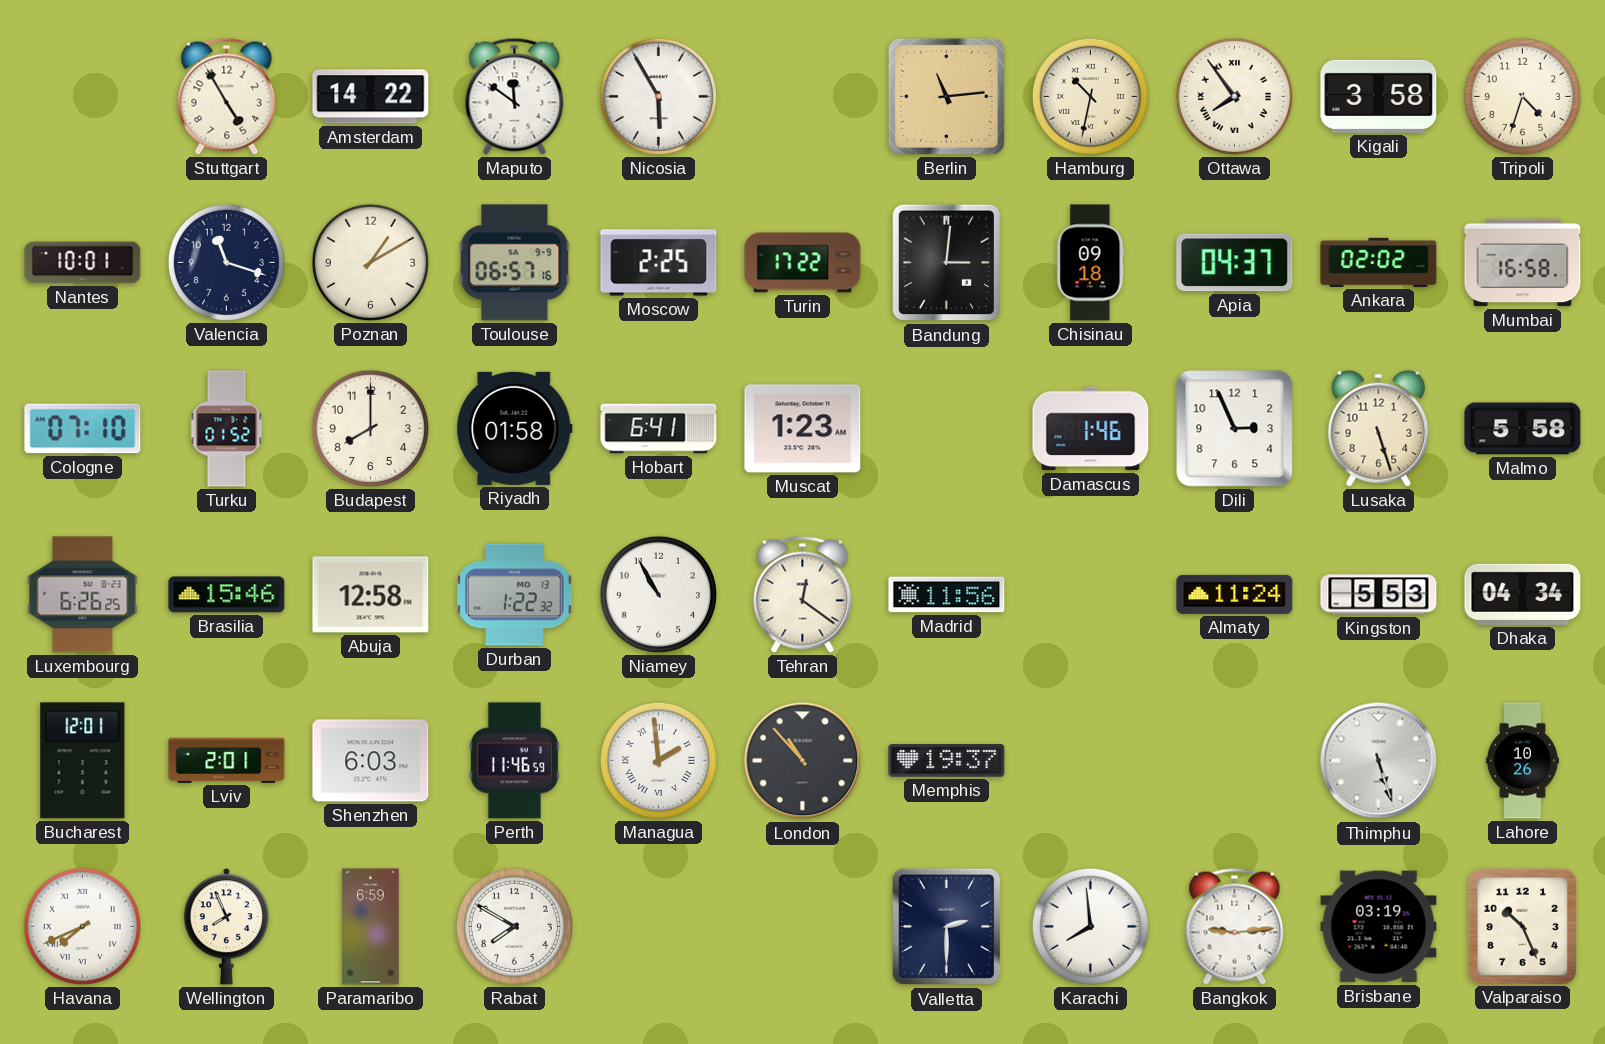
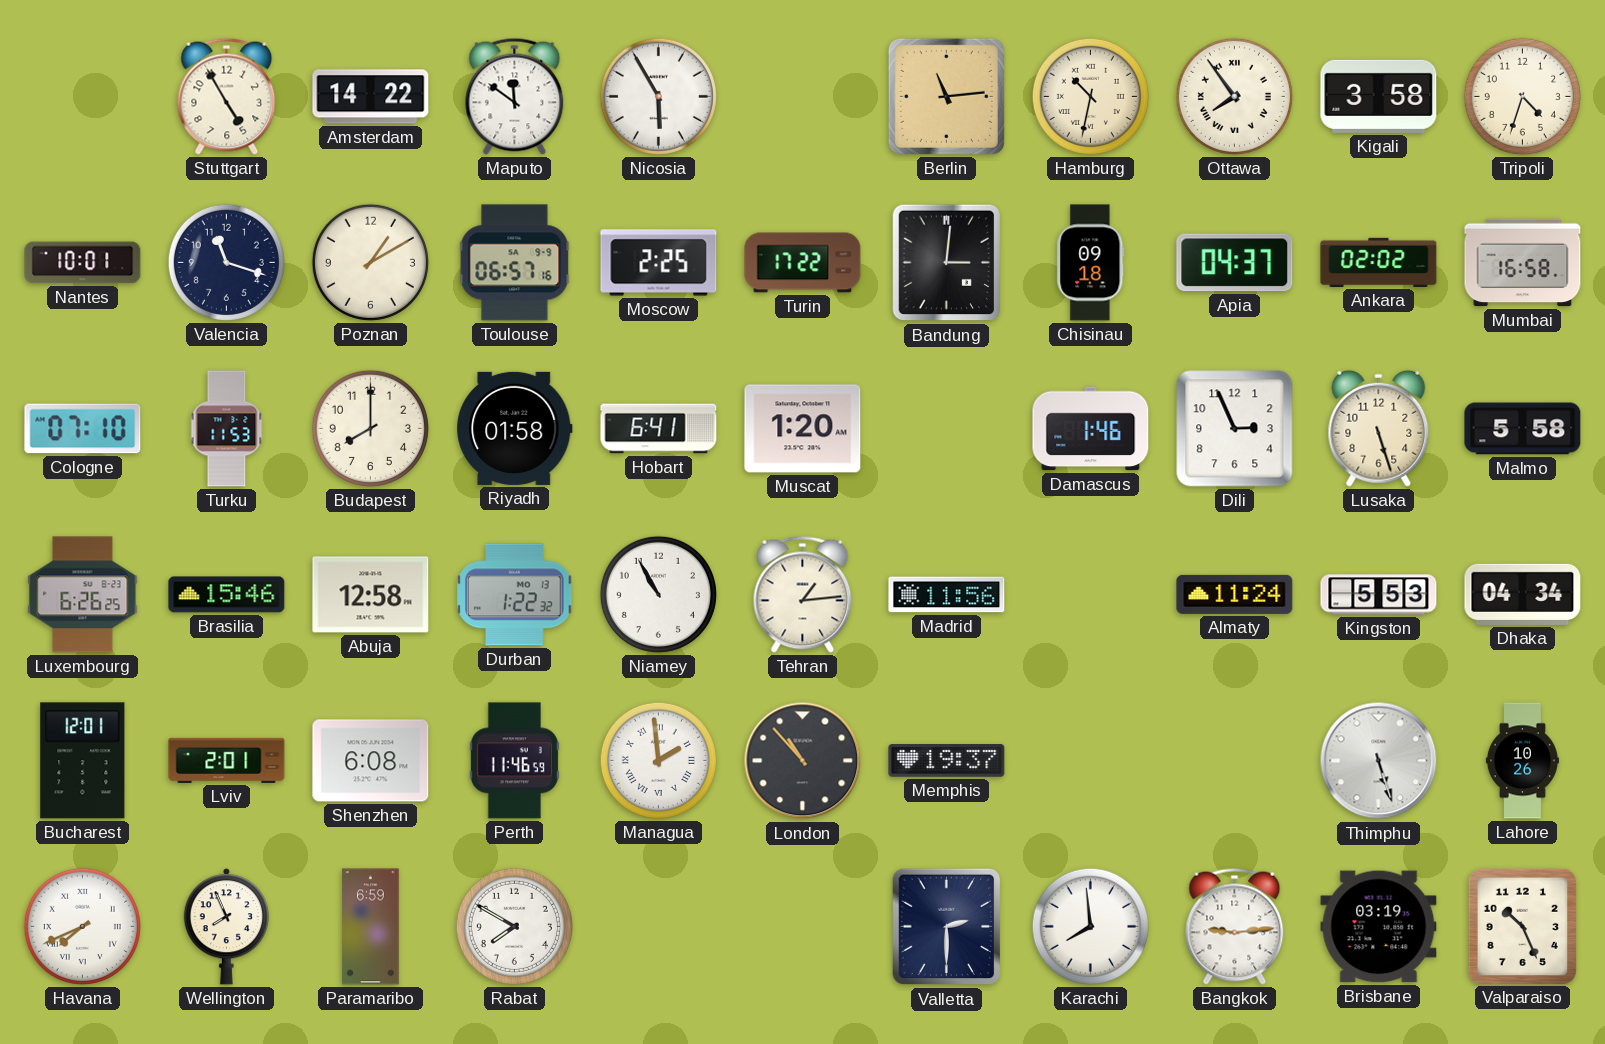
Turku: 01:52 -> 11:53
Muscat: 1:23 -> 1:20
Tehran: 12:21 -> 1:14
Shenzhen: 6:03 -> 6:08
